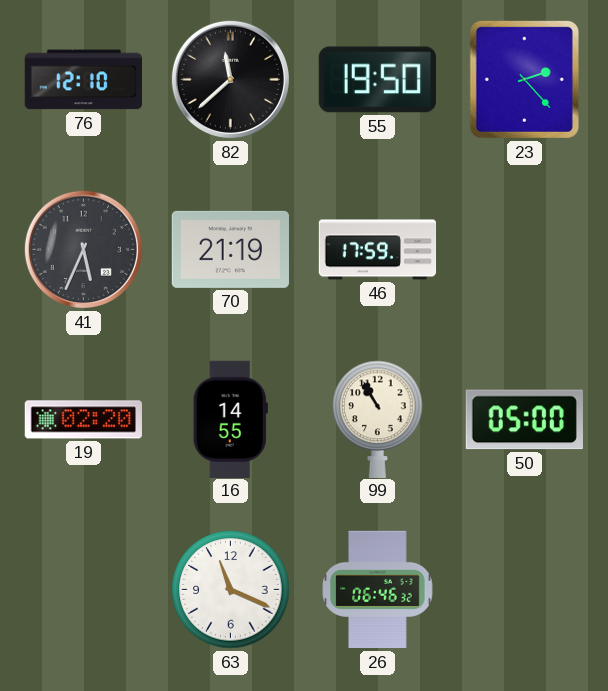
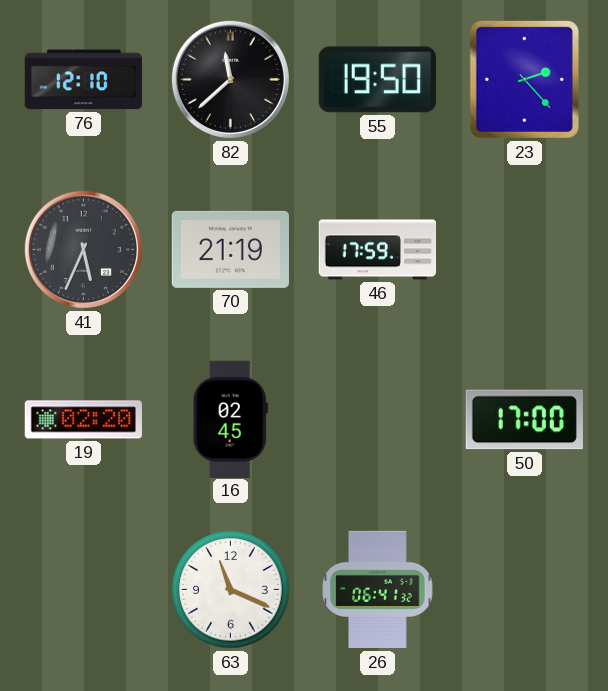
16: 14:55 -> 02:45
99: 10:55 -> none
50: 05:00 -> 17:00
26: 06:46 -> 06:41
